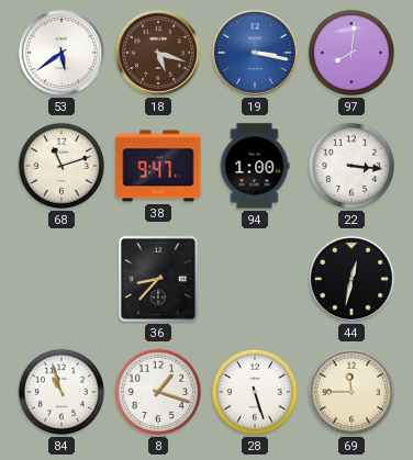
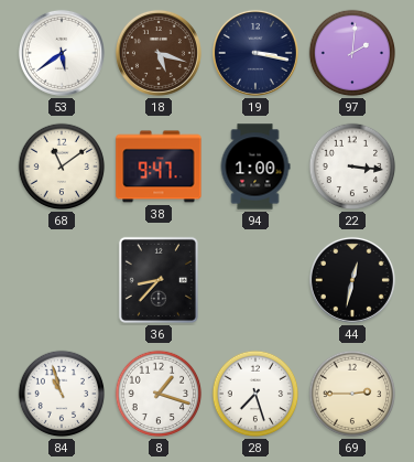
19 dial: blue -> navy
97: 8:01 -> 2:01
68: 11:12 -> 11:09
28: 5:27 -> 7:27
69: 11:45 -> 2:45
